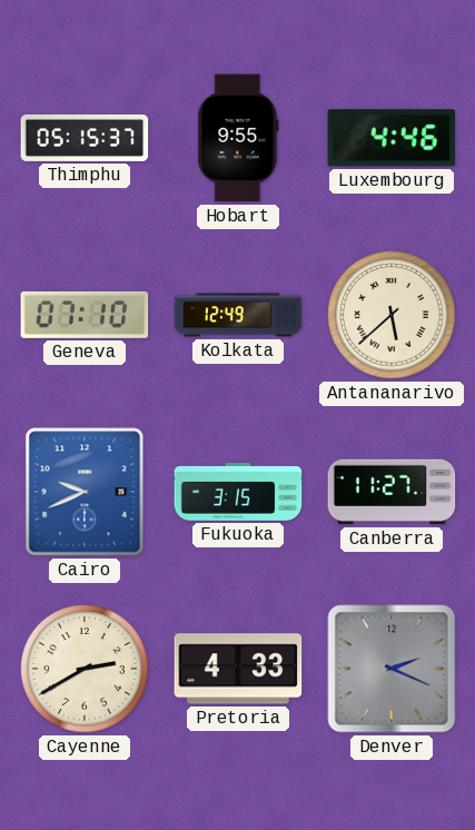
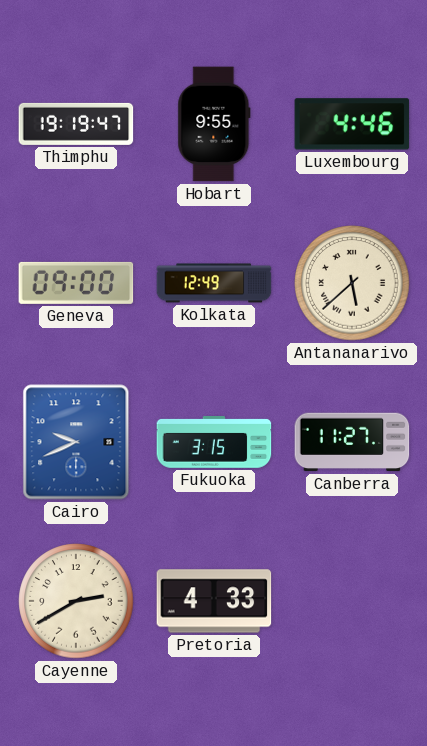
Thimphu: 05:15 -> 19:19
Geneva: 07:10 -> 09:00
Denver: 2:19 -> none
